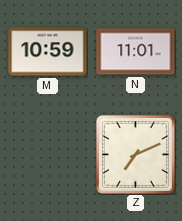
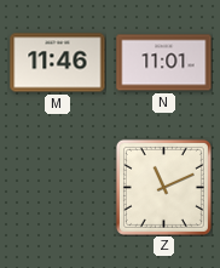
M: 10:59 -> 11:46
Z: 7:11 -> 11:11
